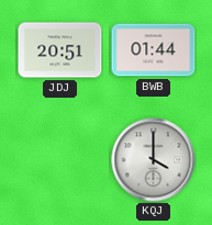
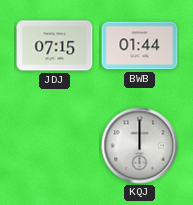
JDJ: 20:51 -> 07:15
KQJ: 4:00 -> 12:00
